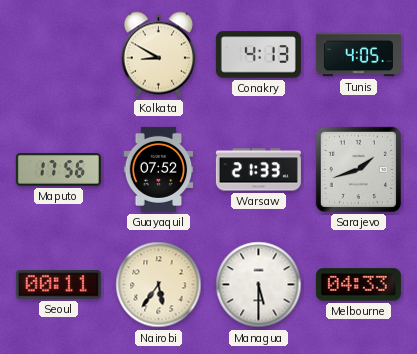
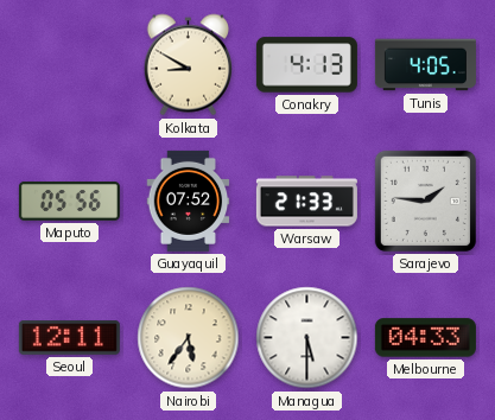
Maputo: 17:56 -> 05:56
Sarajevo: 1:42 -> 1:46
Seoul: 00:11 -> 12:11
